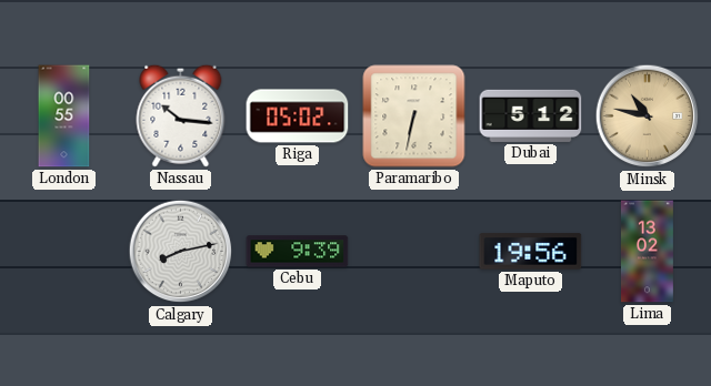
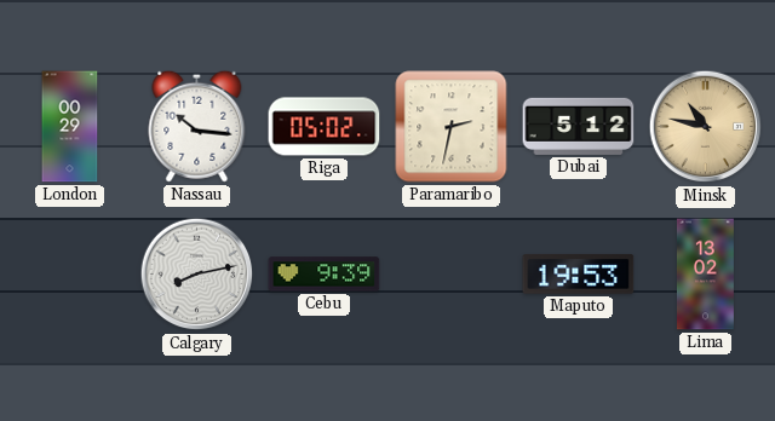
London: 00:55 -> 00:29
Paramaribo: 6:32 -> 2:32
Maputo: 19:56 -> 19:53
